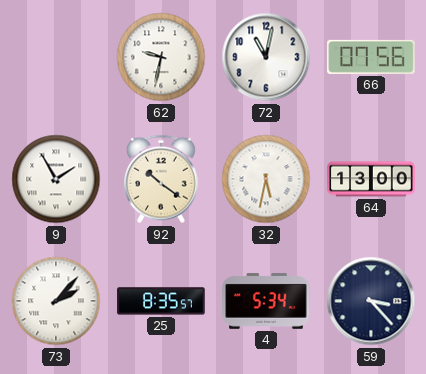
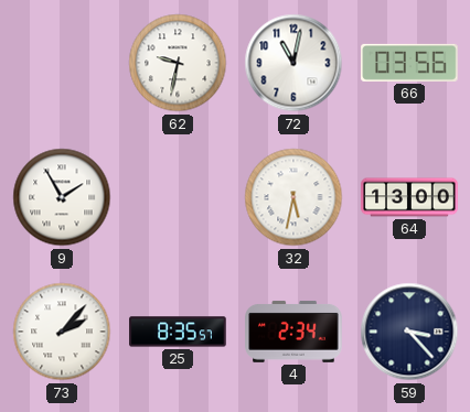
66: 07:56 -> 03:56
92: 10:21 -> none
4: 5:34 -> 2:34
